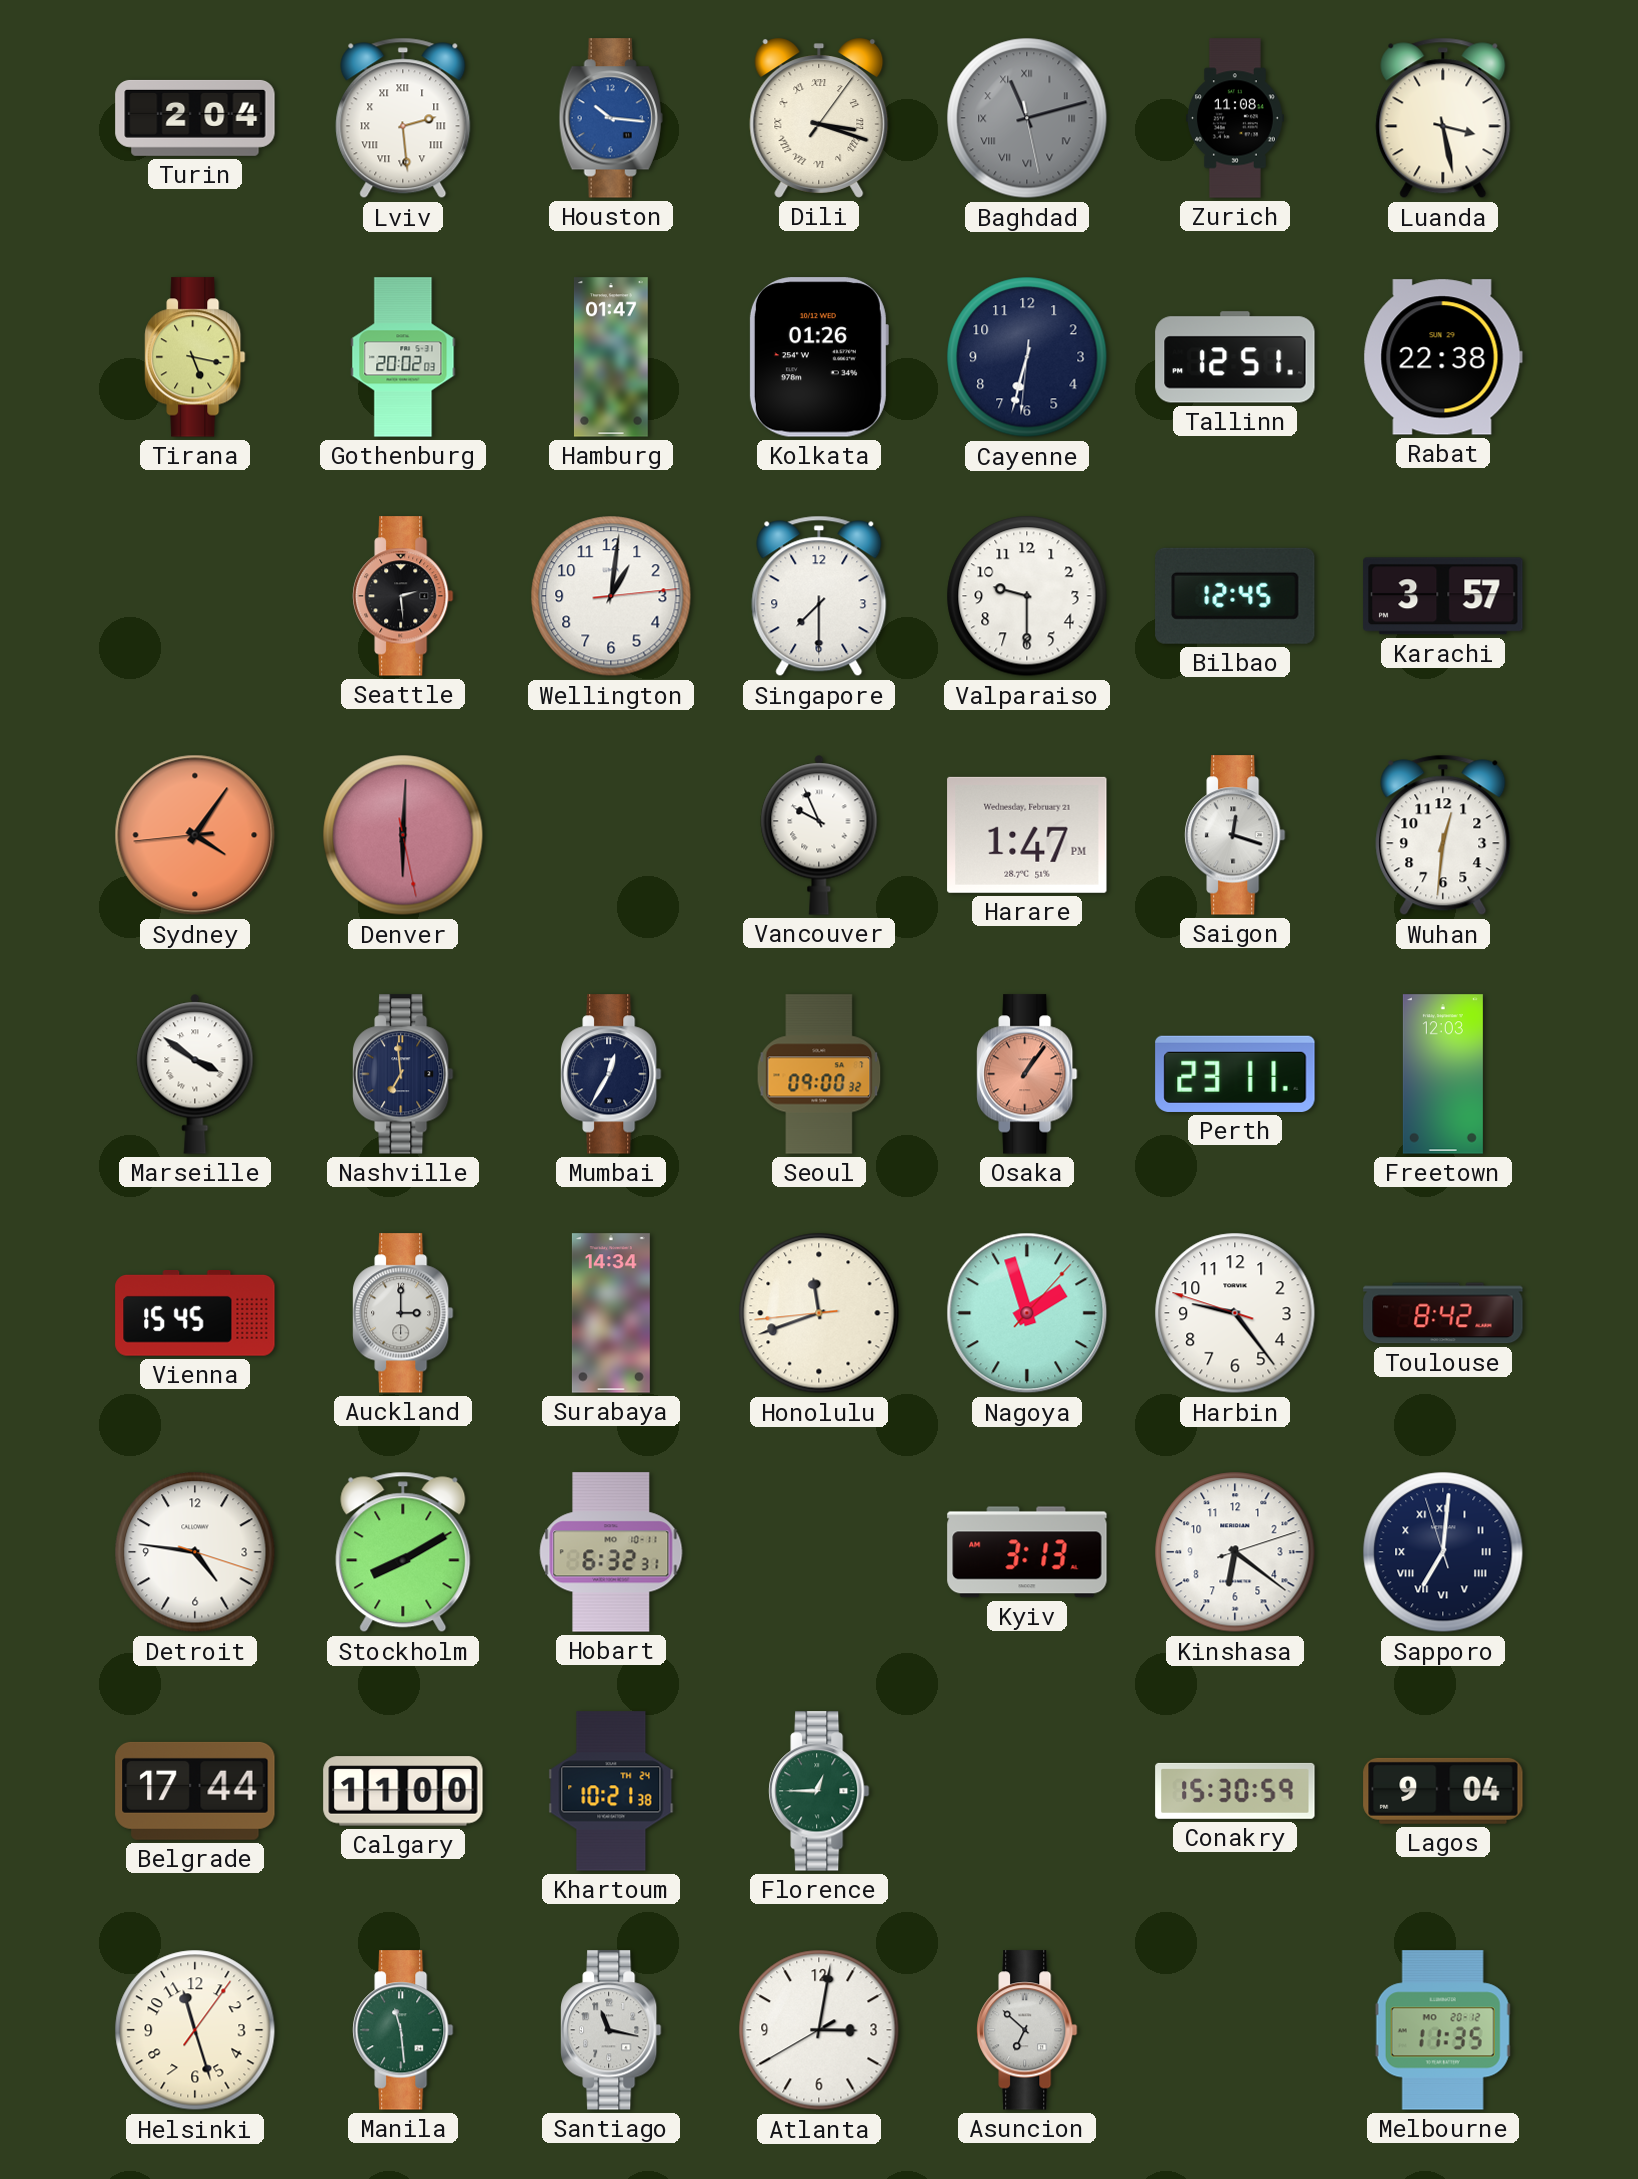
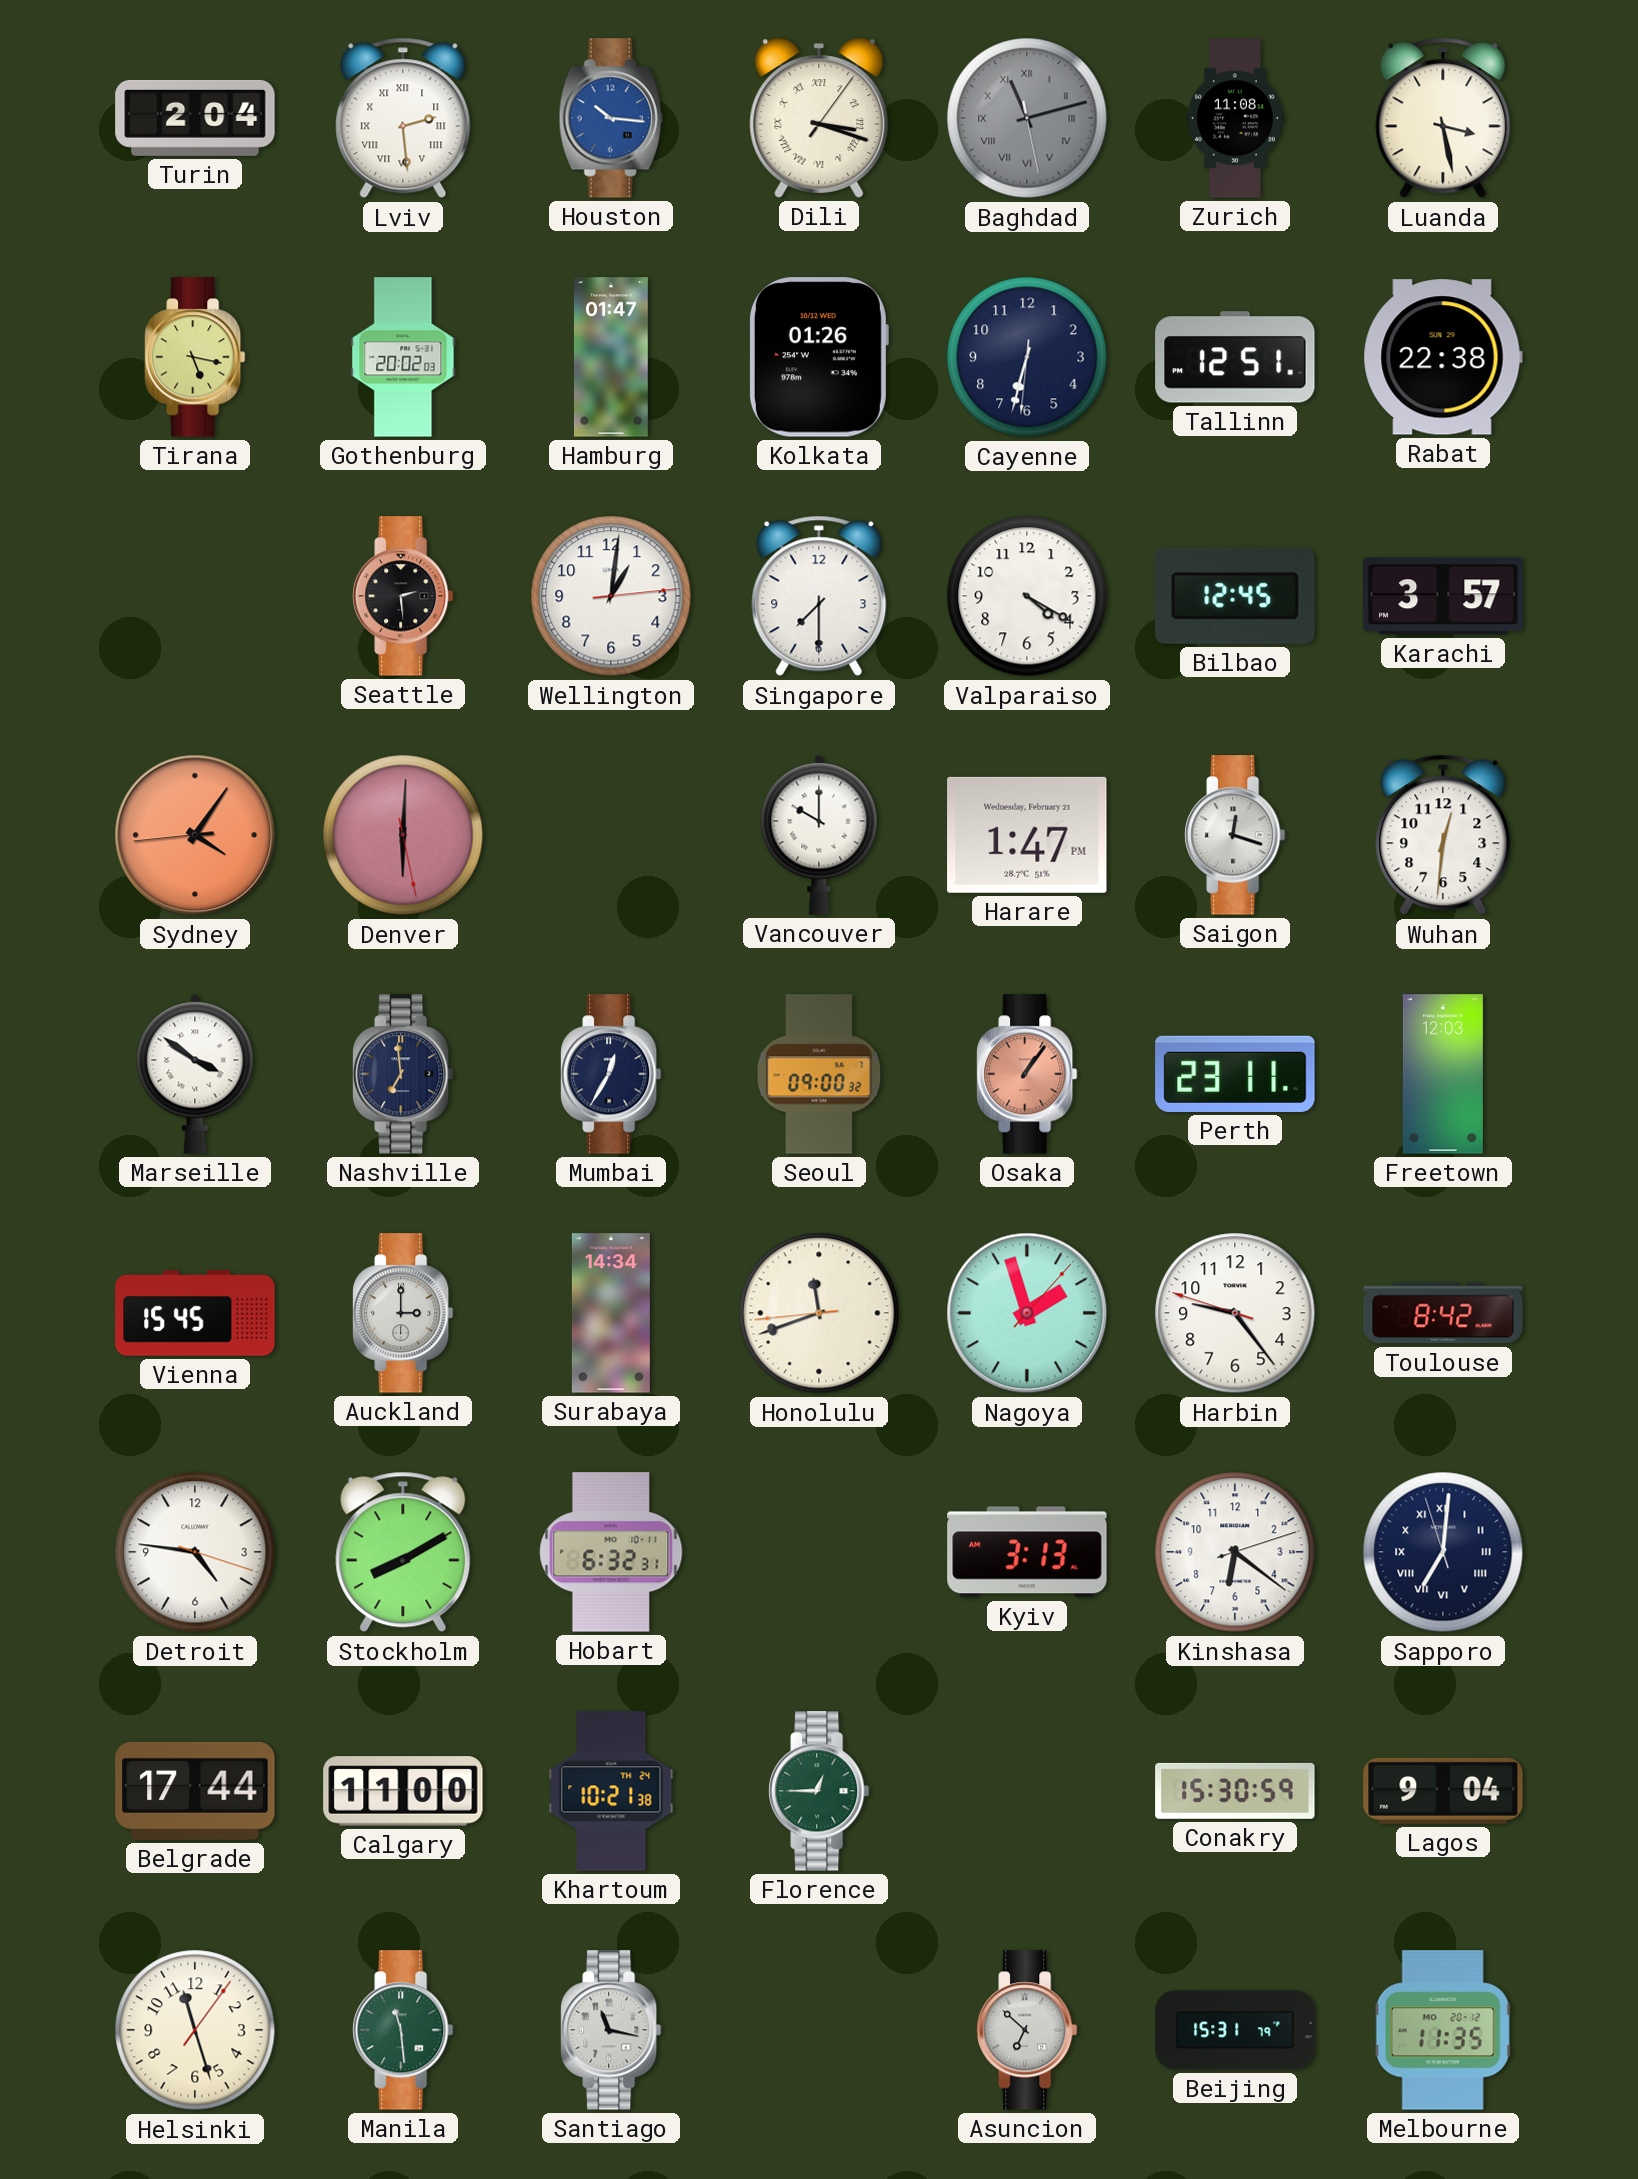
Valparaiso: 9:30 -> 4:20
Vancouver: 9:56 -> 10:00
Atlanta: 3:01 -> none
Beijing: none -> 15:31
